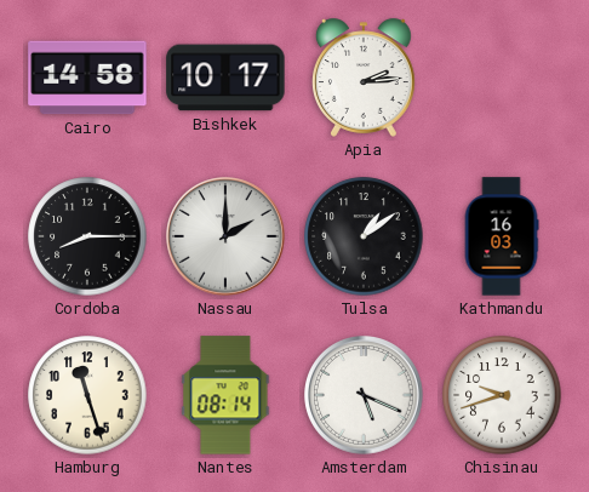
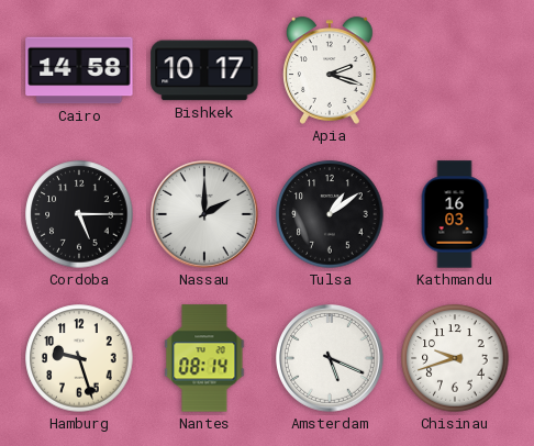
Apia: 2:14 -> 2:18
Cordoba: 8:15 -> 5:15
Hamburg: 11:27 -> 9:27
